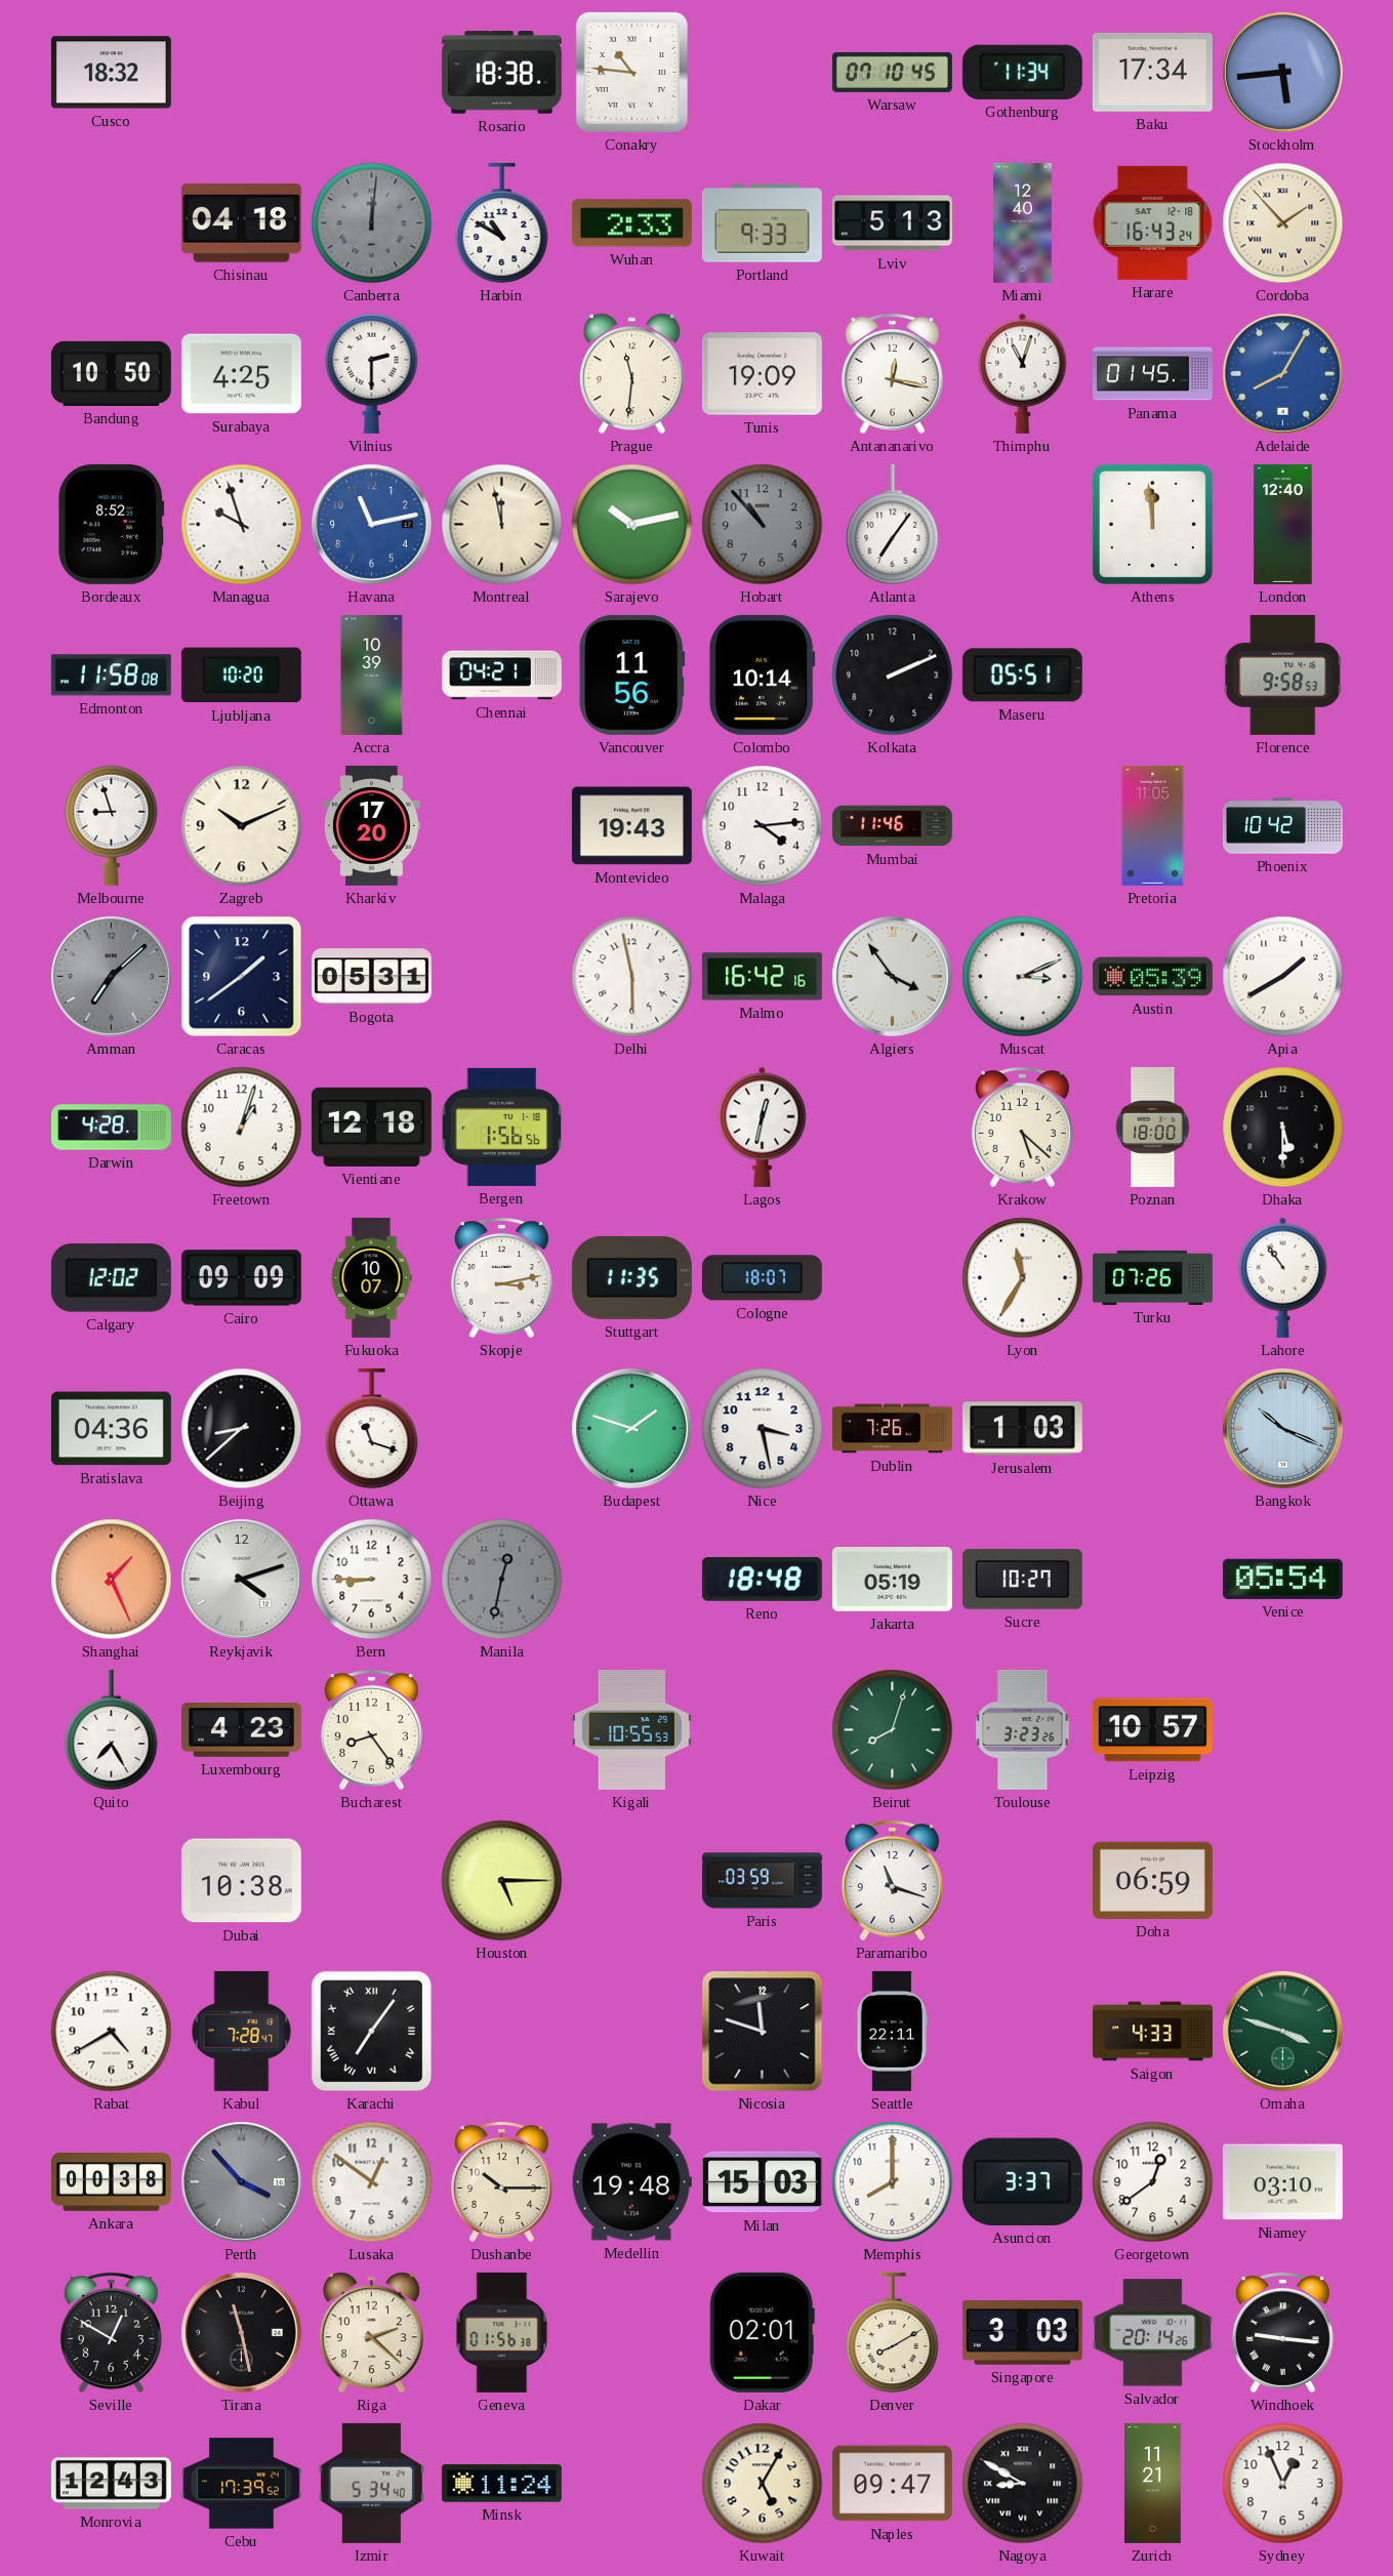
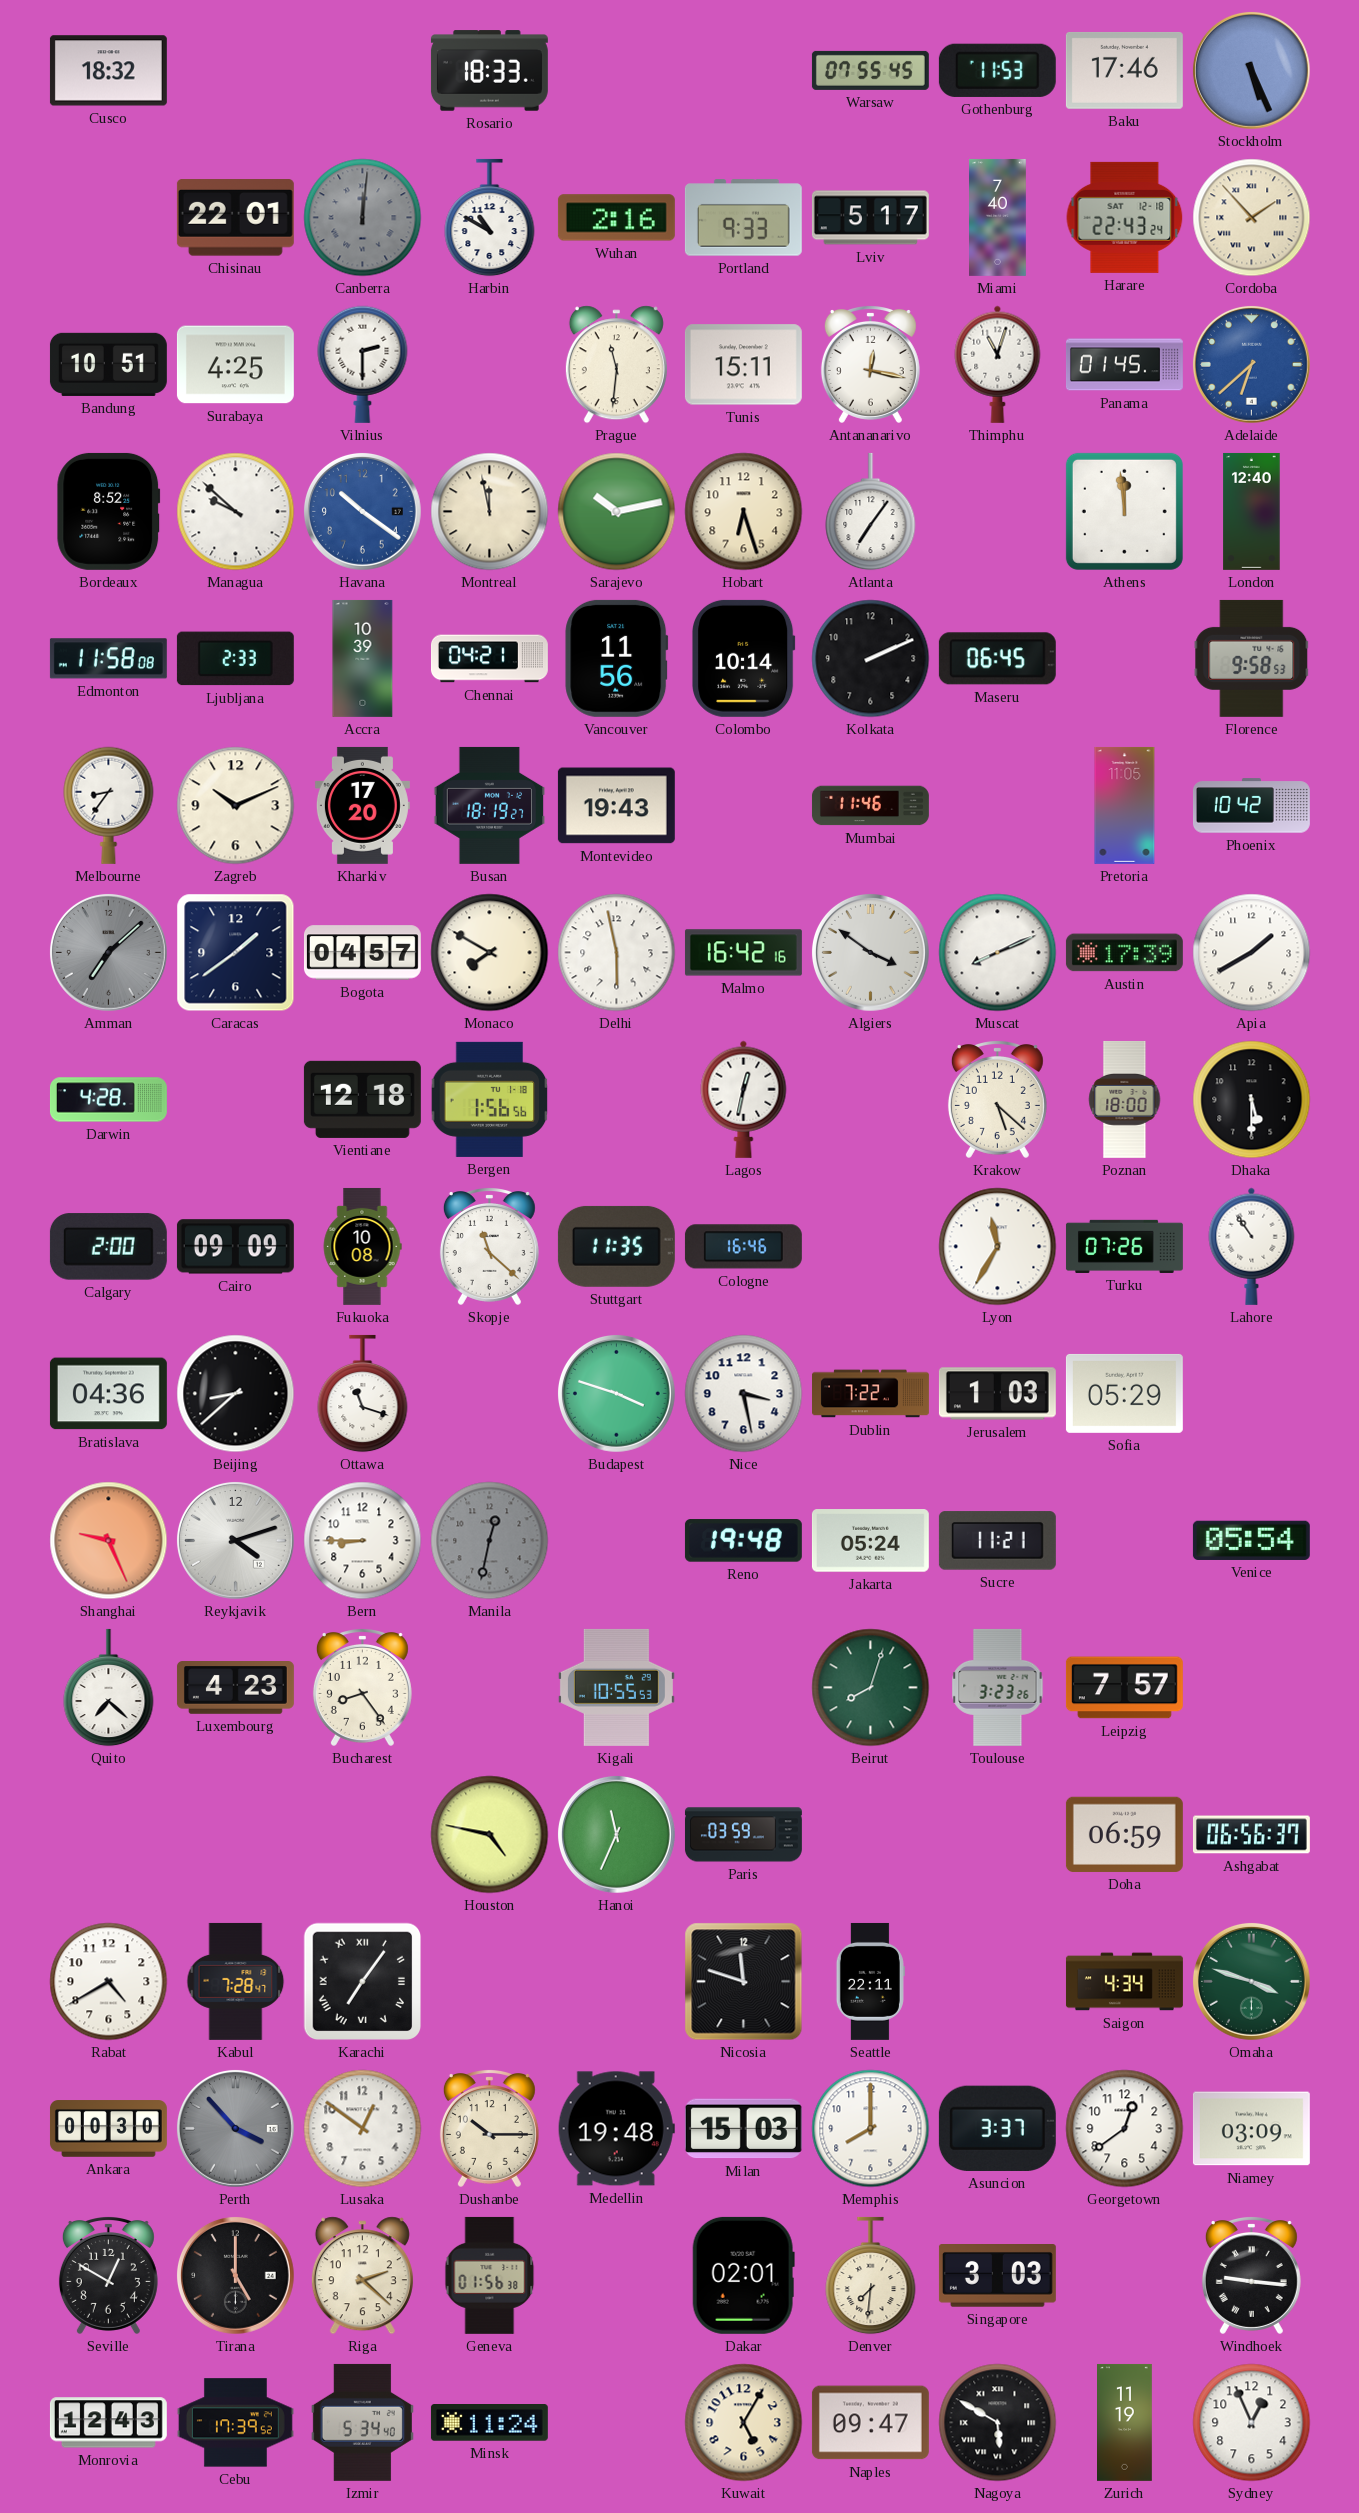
Rosario: 18:38 -> 18:33
Conakry: 10:46 -> none
Warsaw: 07:10 -> 07:55
Gothenburg: 11:34 -> 11:53
Baku: 17:34 -> 17:46
Stockholm: 5:44 -> 5:26
Chisinau: 04:18 -> 22:01
Wuhan: 2:33 -> 2:16
Lviv: 5:13 -> 5:17
Miami: 12:40 -> 7:40
Harare: 16:43 -> 22:43
Bandung: 10:50 -> 10:51
Tunis: 19:09 -> 15:11
Adelaide: 8:05 -> 6:38
Managua: 9:57 -> 9:52
Havana: 11:13 -> 10:21
Hobart: 10:53 -> 6:27
Hobart dial: grey -> cream
Ljubljana: 10:20 -> 2:33
Maseru: 05:51 -> 06:45
Melbourne: 8:57 -> 8:36
Busan: none -> 18:19
Malaga: 4:14 -> none
Bogota: 05:31 -> 04:57
Monaco: none -> 7:50
Algiers: 3:54 -> 3:51
Muscat: 3:11 -> 8:11
Austin: 05:39 -> 17:39
Freetown: 1:03 -> none
Calgary: 12:02 -> 2:00
Fukuoka: 10:07 -> 10:08
Skopje: 3:13 -> 11:22
Cologne: 18:07 -> 16:46
Budapest: 1:48 -> 3:48
Dublin: 7:26 -> 7:22
Sofia: none -> 05:29
Bangkok: 10:19 -> none
Shanghai: 1:26 -> 9:26
Reno: 18:48 -> 19:48
Jakarta: 05:19 -> 05:24
Sucre: 10:27 -> 11:21
Quito: 7:25 -> 7:22
Leipzig: 10:57 -> 7:57
Dubai: 10:38 -> none
Houston: 5:15 -> 4:47
Hanoi: none -> 11:34
Paramaribo: 11:18 -> none
Ashgabat: none -> 06:56
Saigon: 4:33 -> 4:34
Ankara: 00:38 -> 00:30
Niamey: 03:10 -> 03:09
Tirana: 11:28 -> 5:00
Denver: 8:10 -> 7:31
Salvador: 20:14 -> none
Nagoya: 8:50 -> 5:50
Zurich: 11:21 -> 11:19
